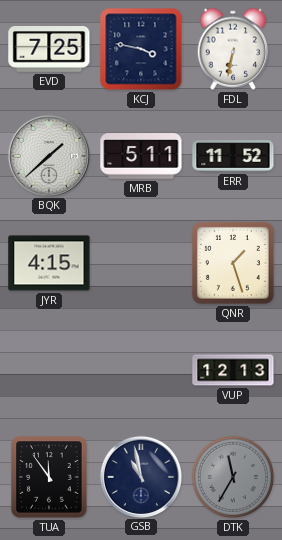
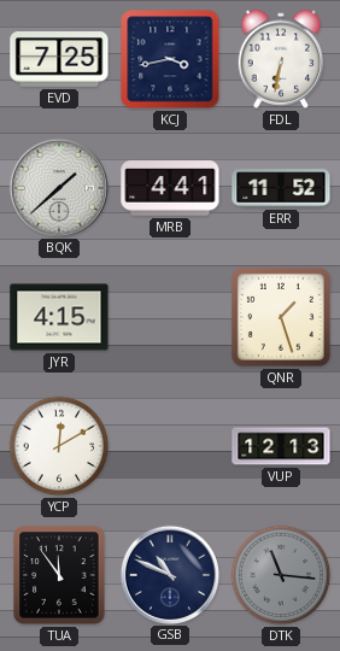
KCJ: 3:47 -> 3:43
MRB: 5:11 -> 4:41
YCP: none -> 12:10
GSB: 10:58 -> 10:49
DTK: 11:35 -> 11:16
